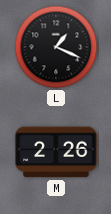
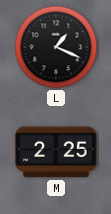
M: 2:26 -> 2:25
